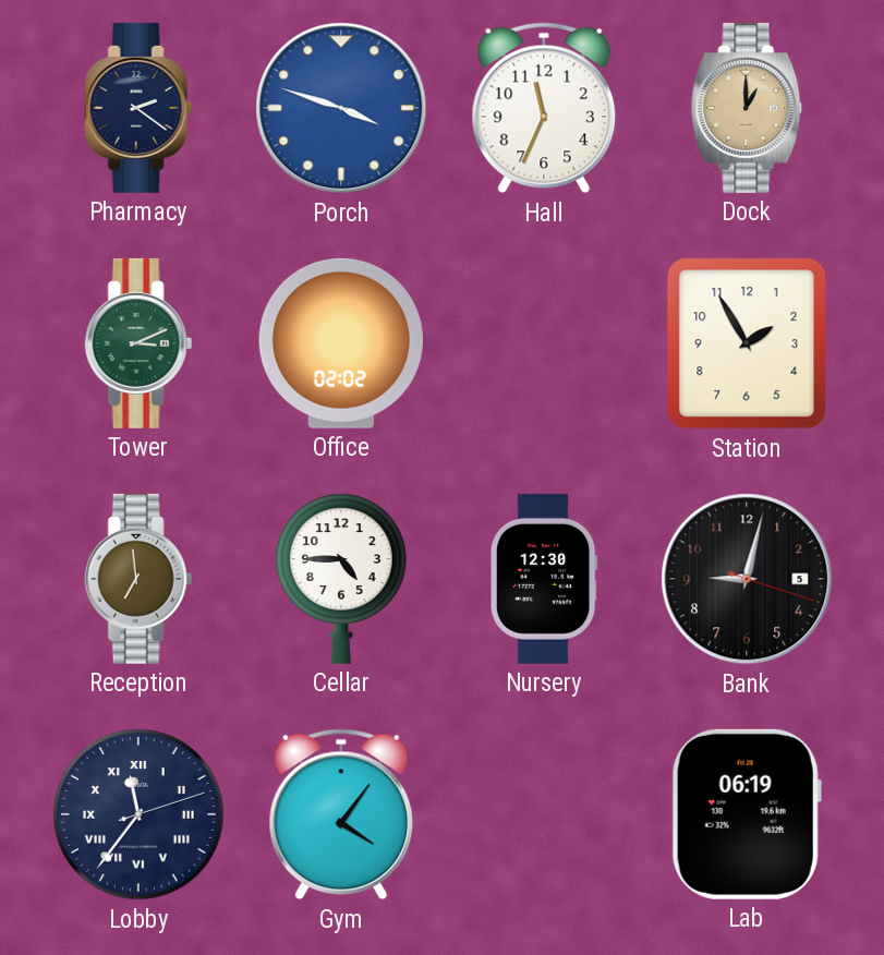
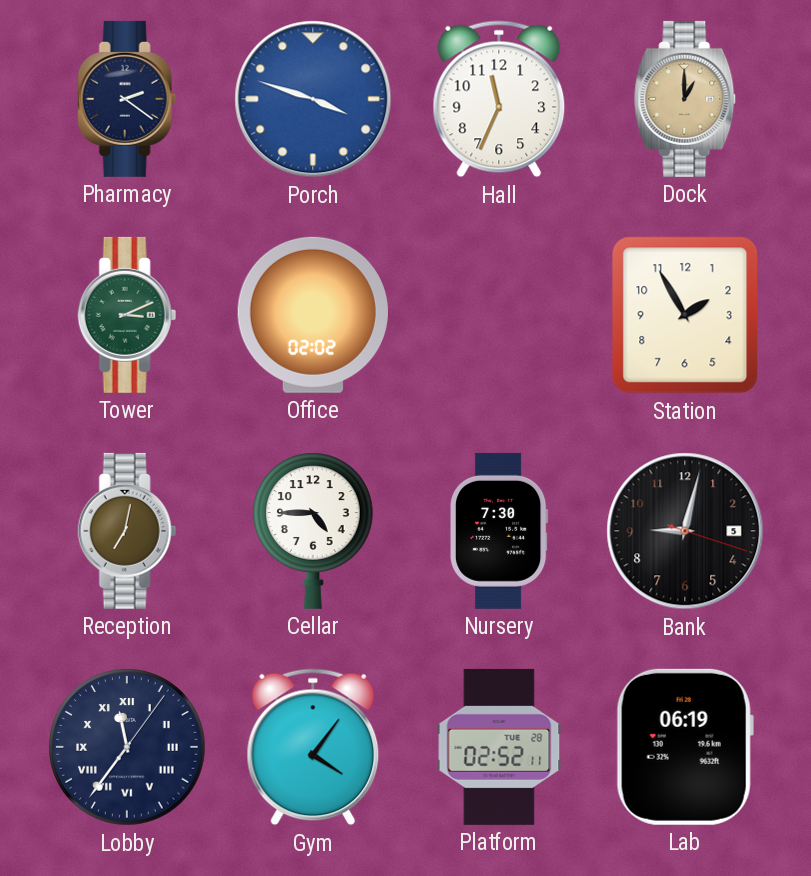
Reception: 6:59 -> 7:02
Nursery: 12:30 -> 7:30
Lobby: 11:36:12 -> 11:36:06
Platform: none -> 02:52
